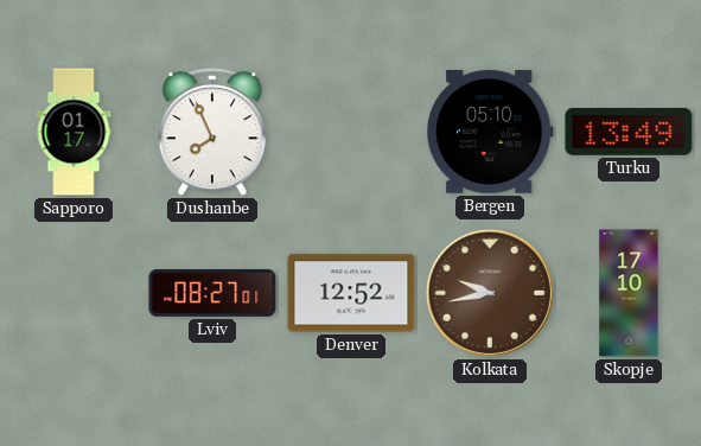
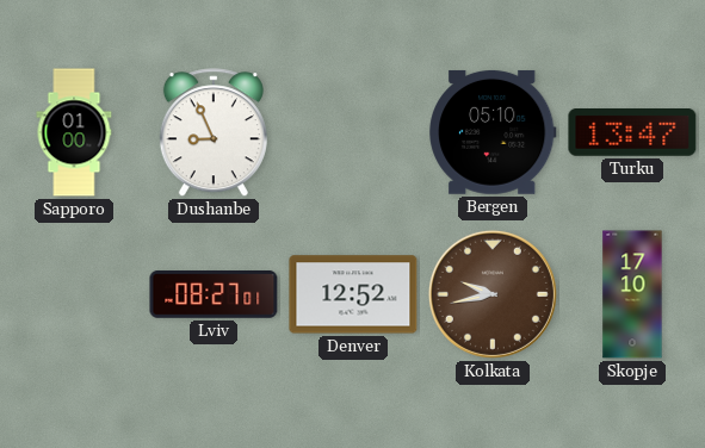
Sapporo: 01:17 -> 01:00
Dushanbe: 7:56 -> 8:56
Turku: 13:49 -> 13:47
